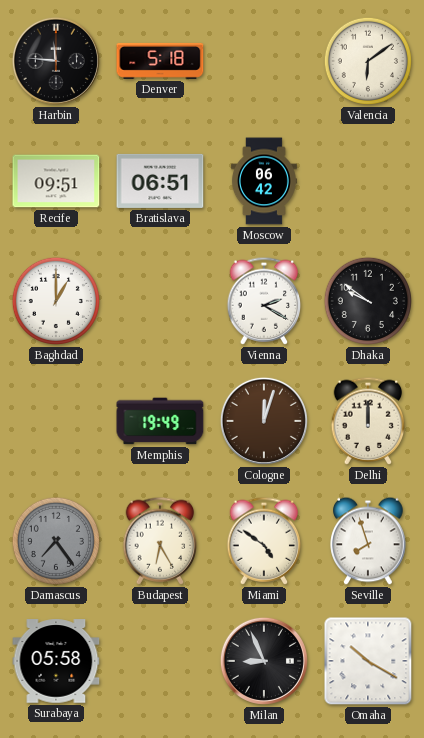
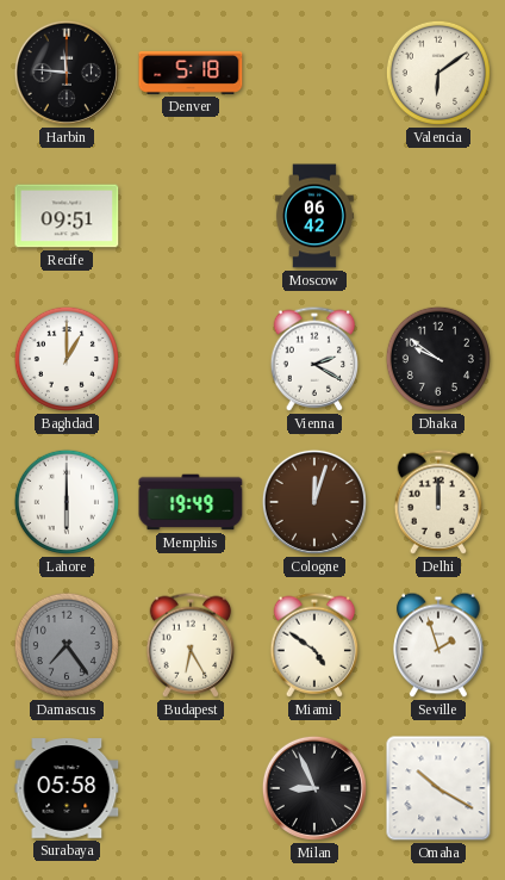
Bratislava: 06:51 -> none
Lahore: none -> 6:00
Seville: 7:57 -> 1:57
